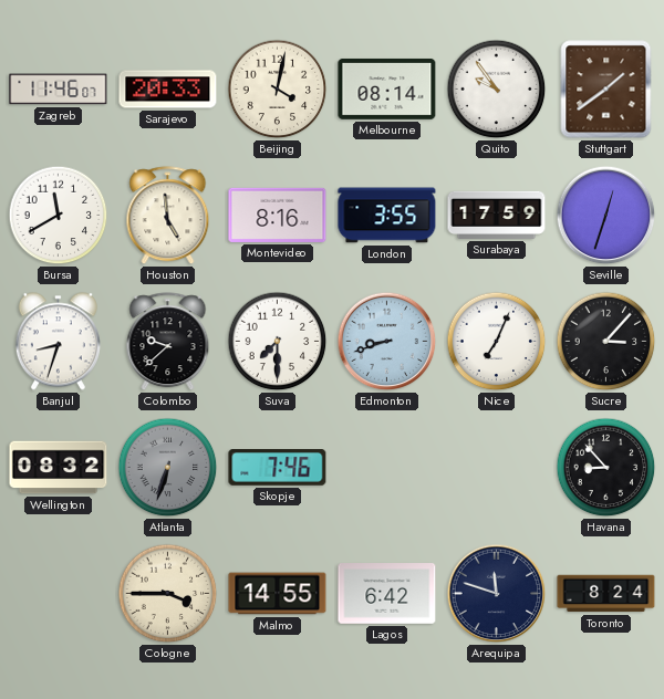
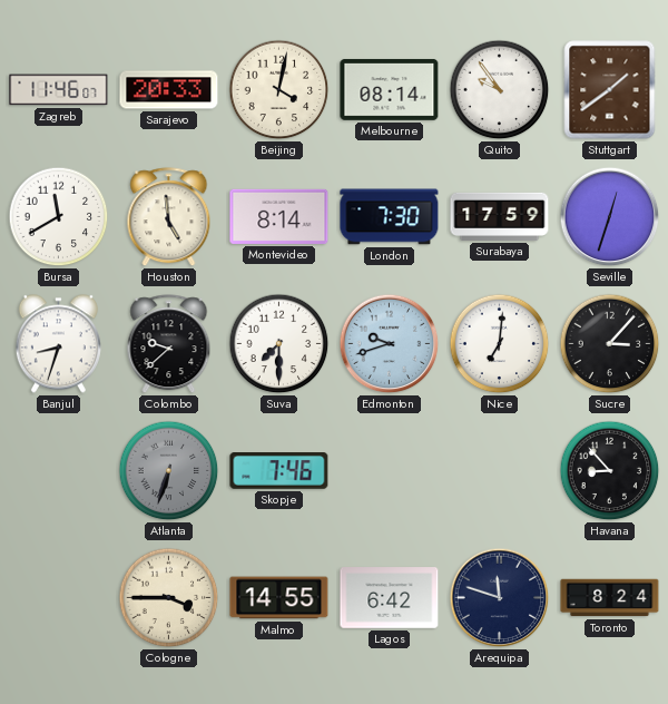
Montevideo: 8:16 -> 8:14
London: 3:55 -> 7:30
Edmonton: 8:42 -> 9:42
Nice: 7:04 -> 7:01
Wellington: 08:32 -> none
